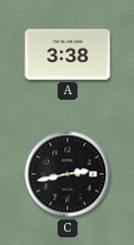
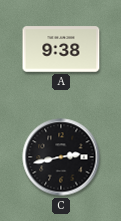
A: 3:38 -> 9:38
